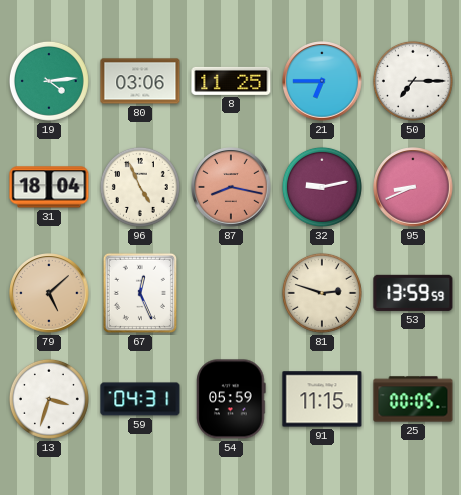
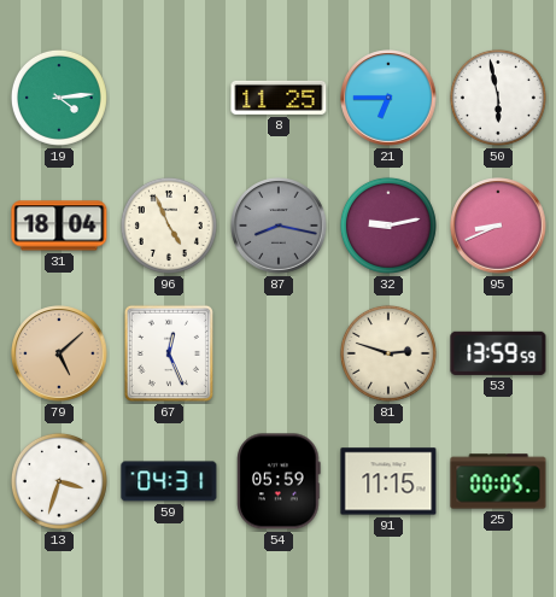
80: 03:06 -> none
50: 7:15 -> 5:58
87 dial: salmon -> grey
